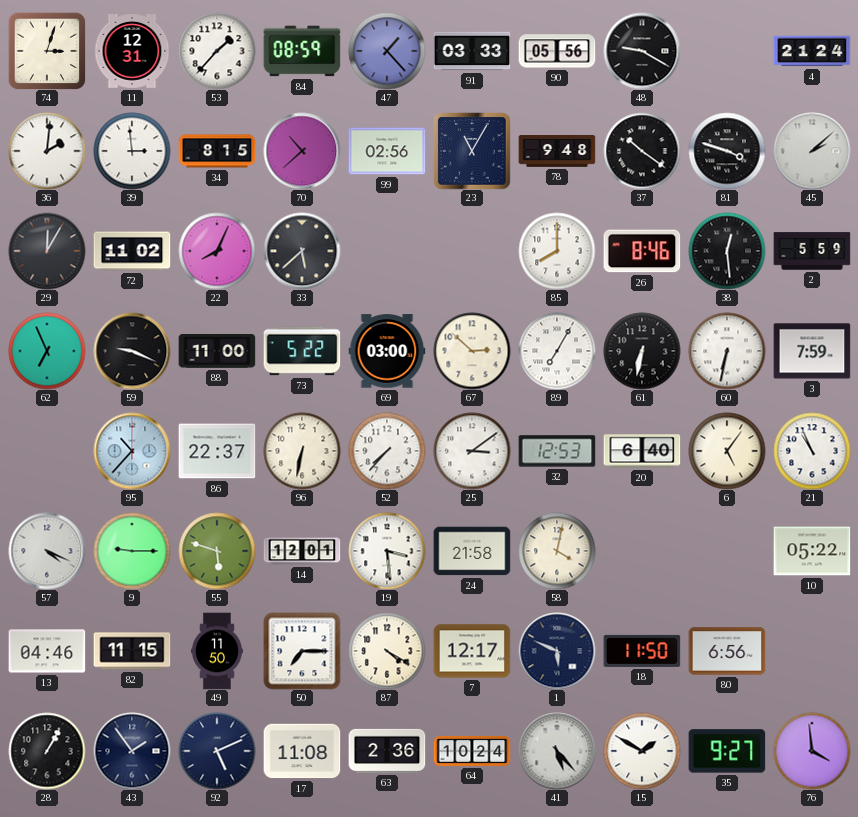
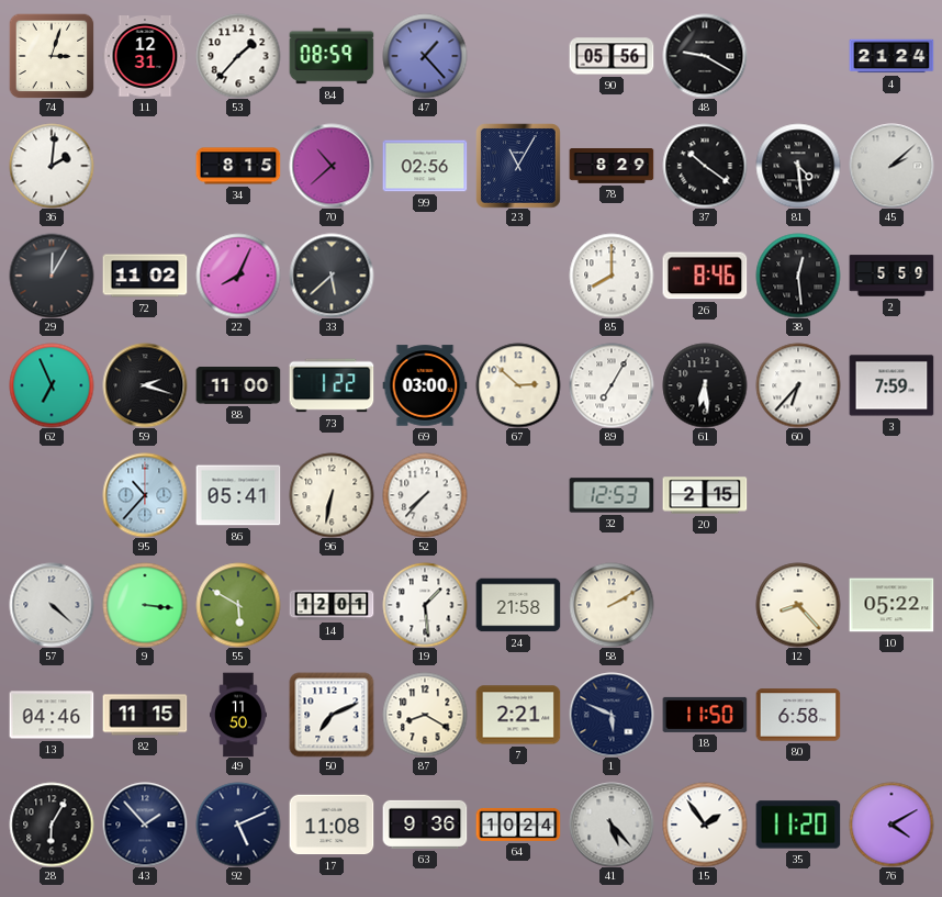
91: 03:33 -> none
39: 2:59 -> none
78: 9:48 -> 8:29
81: 3:48 -> 4:29
59: 9:19 -> 2:18
73: 5:22 -> 1:22
61: 6:32 -> 6:29
60: 6:32 -> 6:37
86: 22:37 -> 05:41
25: 3:09 -> none
20: 6:40 -> 2:15
6: 5:06 -> none
21: 10:56 -> none
57: 4:19 -> 4:22
9: 9:15 -> 3:16
55: 5:48 -> 5:50
19: 3:29 -> 1:29
58: 4:02 -> 2:10
12: none -> 8:23
50: 7:15 -> 7:11
87: 4:20 -> 8:20
7: 12:17 -> 2:21
80: 6:56 -> 6:58
28: 1:05 -> 6:05
43: 1:54 -> 1:53
63: 2:36 -> 9:36
15: 1:50 -> 1:54
35: 9:27 -> 11:20
76: 3:59 -> 4:10
